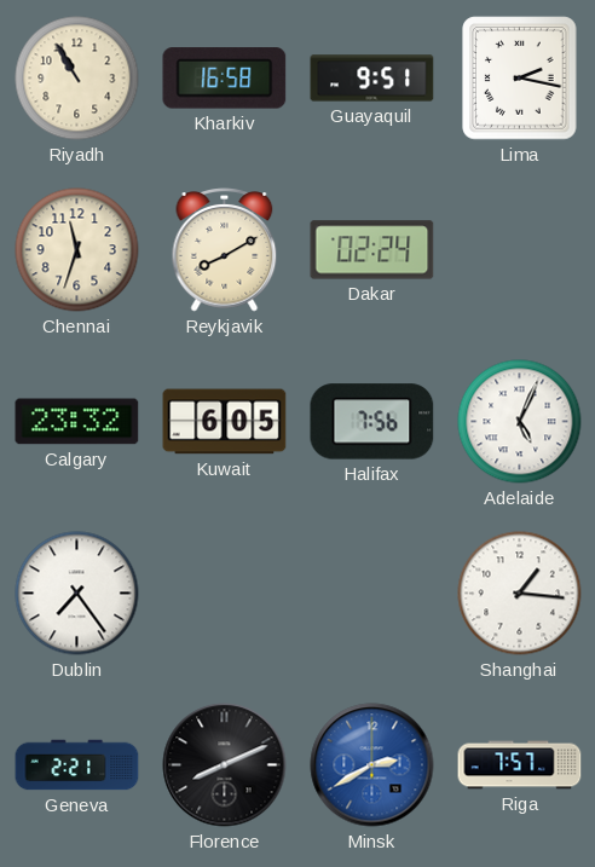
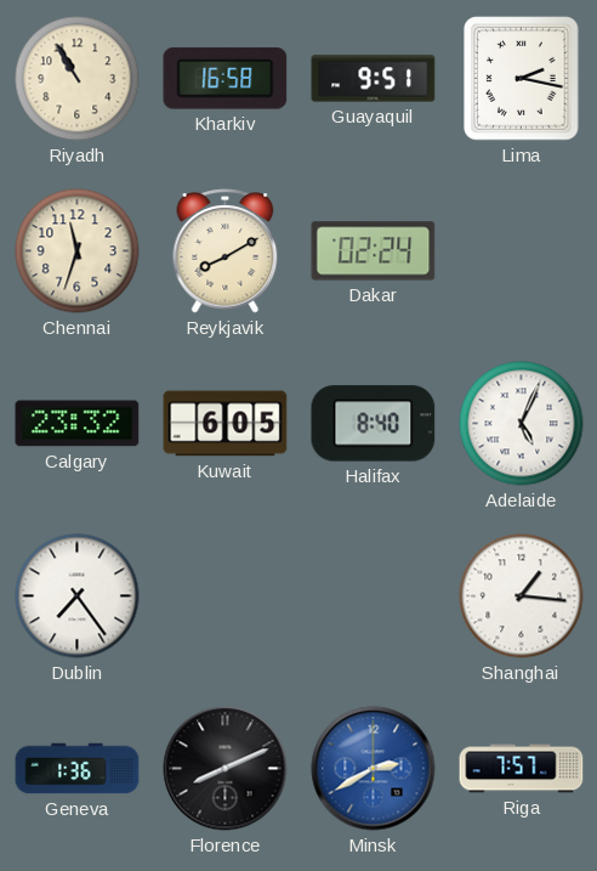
Halifax: 7:56 -> 8:40
Geneva: 2:21 -> 1:36
